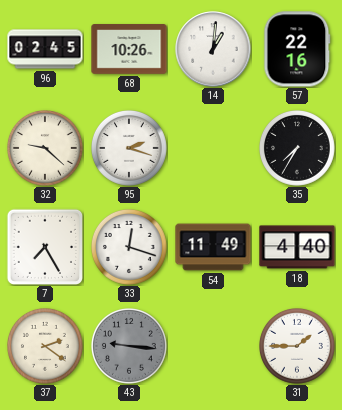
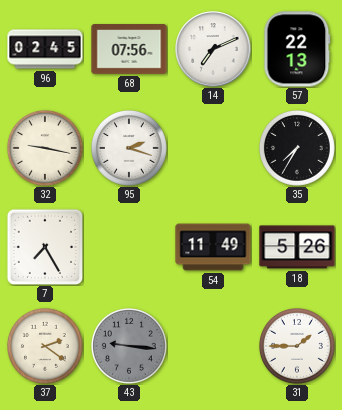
68: 10:26 -> 07:56
14: 1:01 -> 7:11
57: 22:16 -> 22:13
32: 9:22 -> 9:17
33: 12:18 -> none
18: 4:40 -> 5:26
